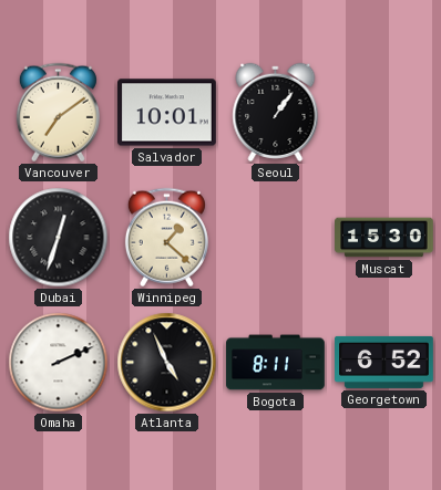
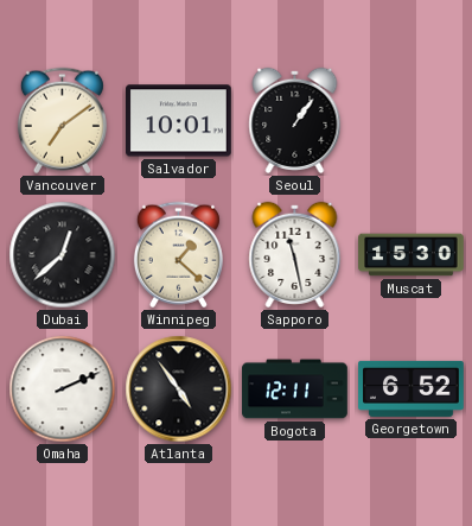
Dubai: 12:33 -> 12:38
Sapporo: none -> 11:28
Atlanta: 4:56 -> 4:54
Bogota: 8:11 -> 12:11
